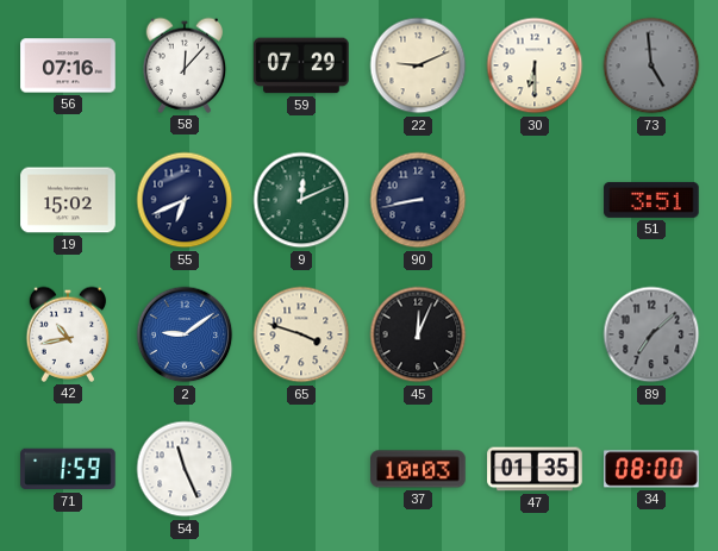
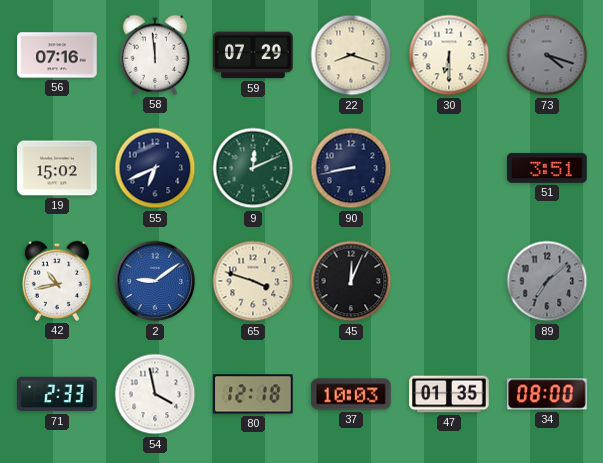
58: 12:07 -> 11:59
22: 9:11 -> 8:18
73: 4:59 -> 4:18
71: 1:59 -> 2:33
54: 11:26 -> 3:58
80: none -> 12:18
